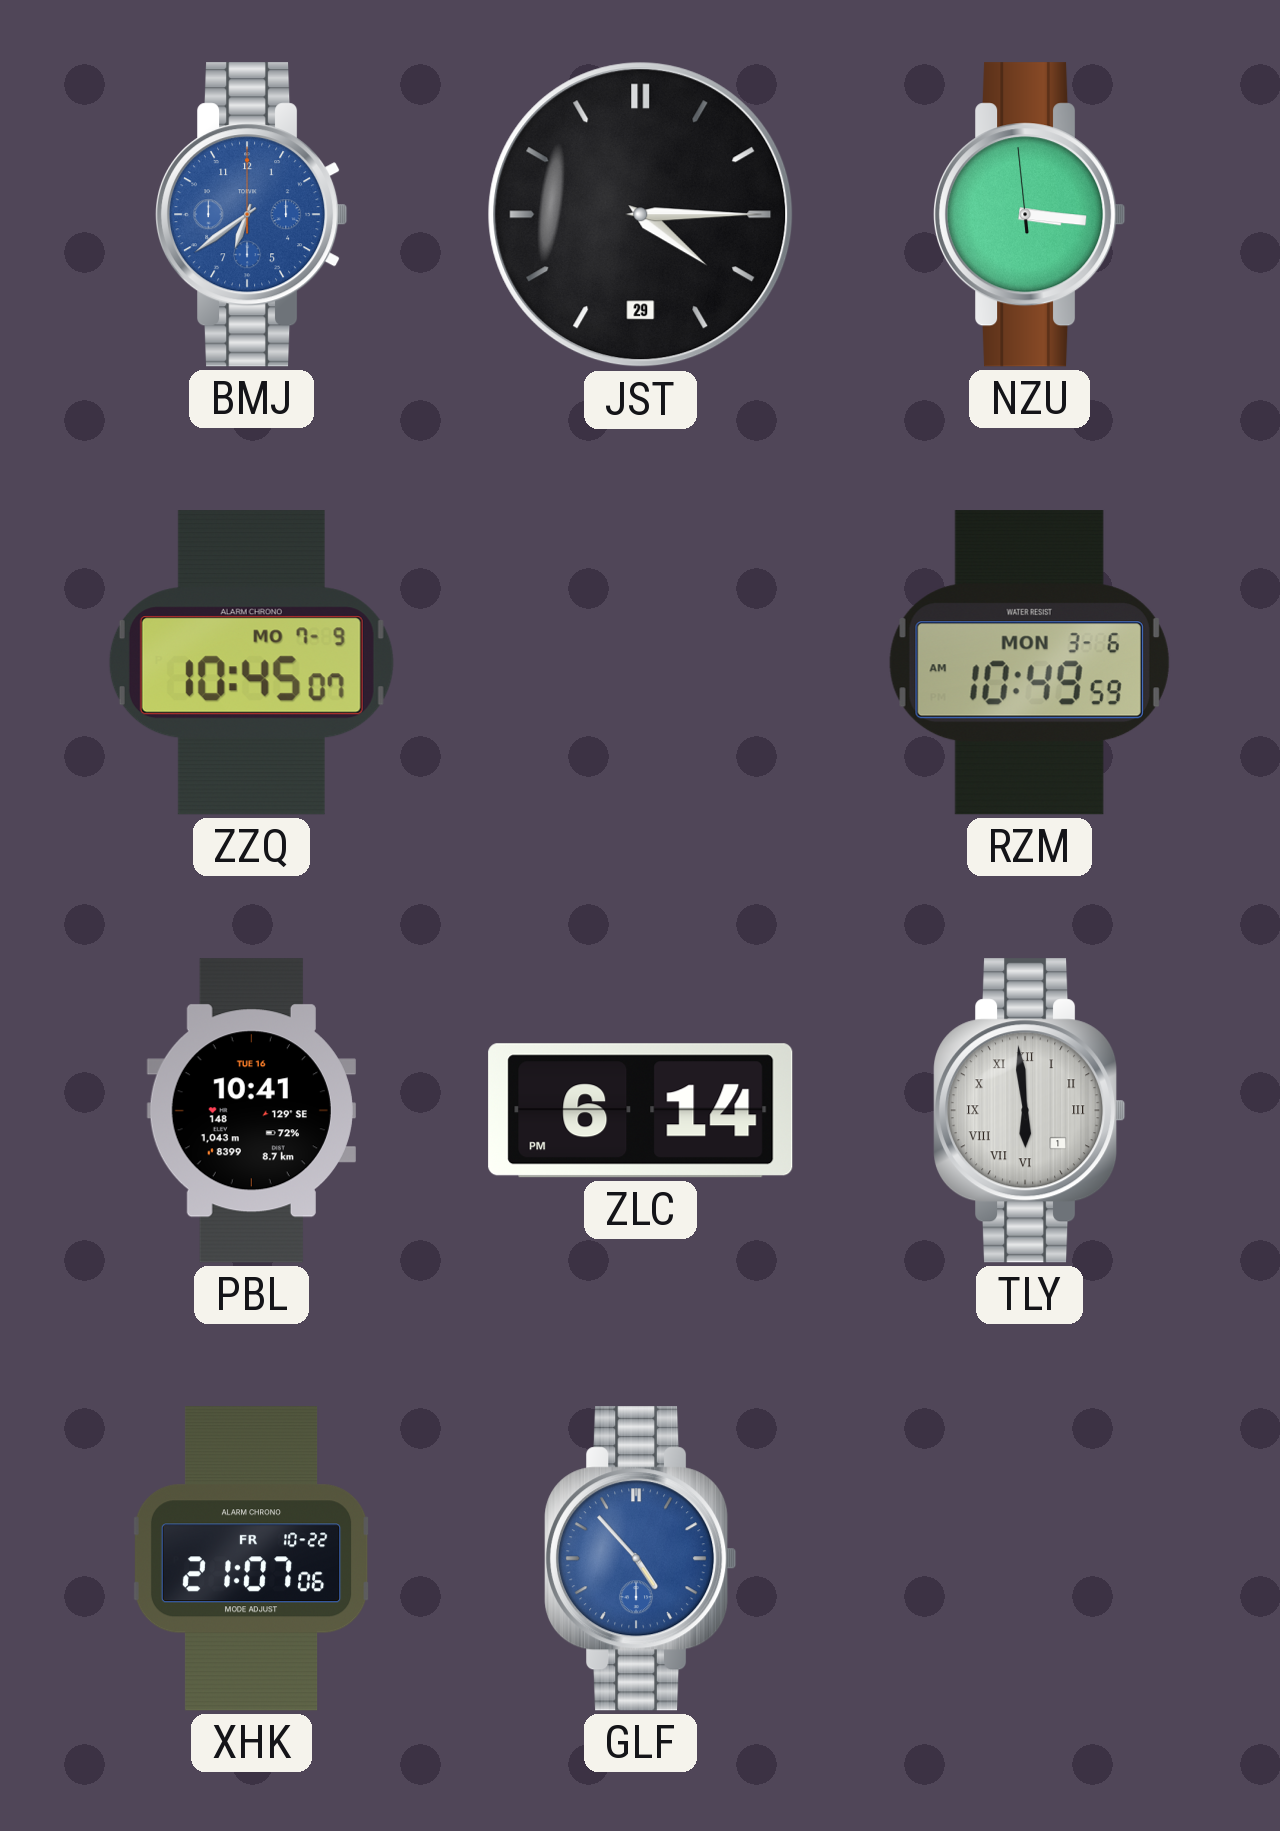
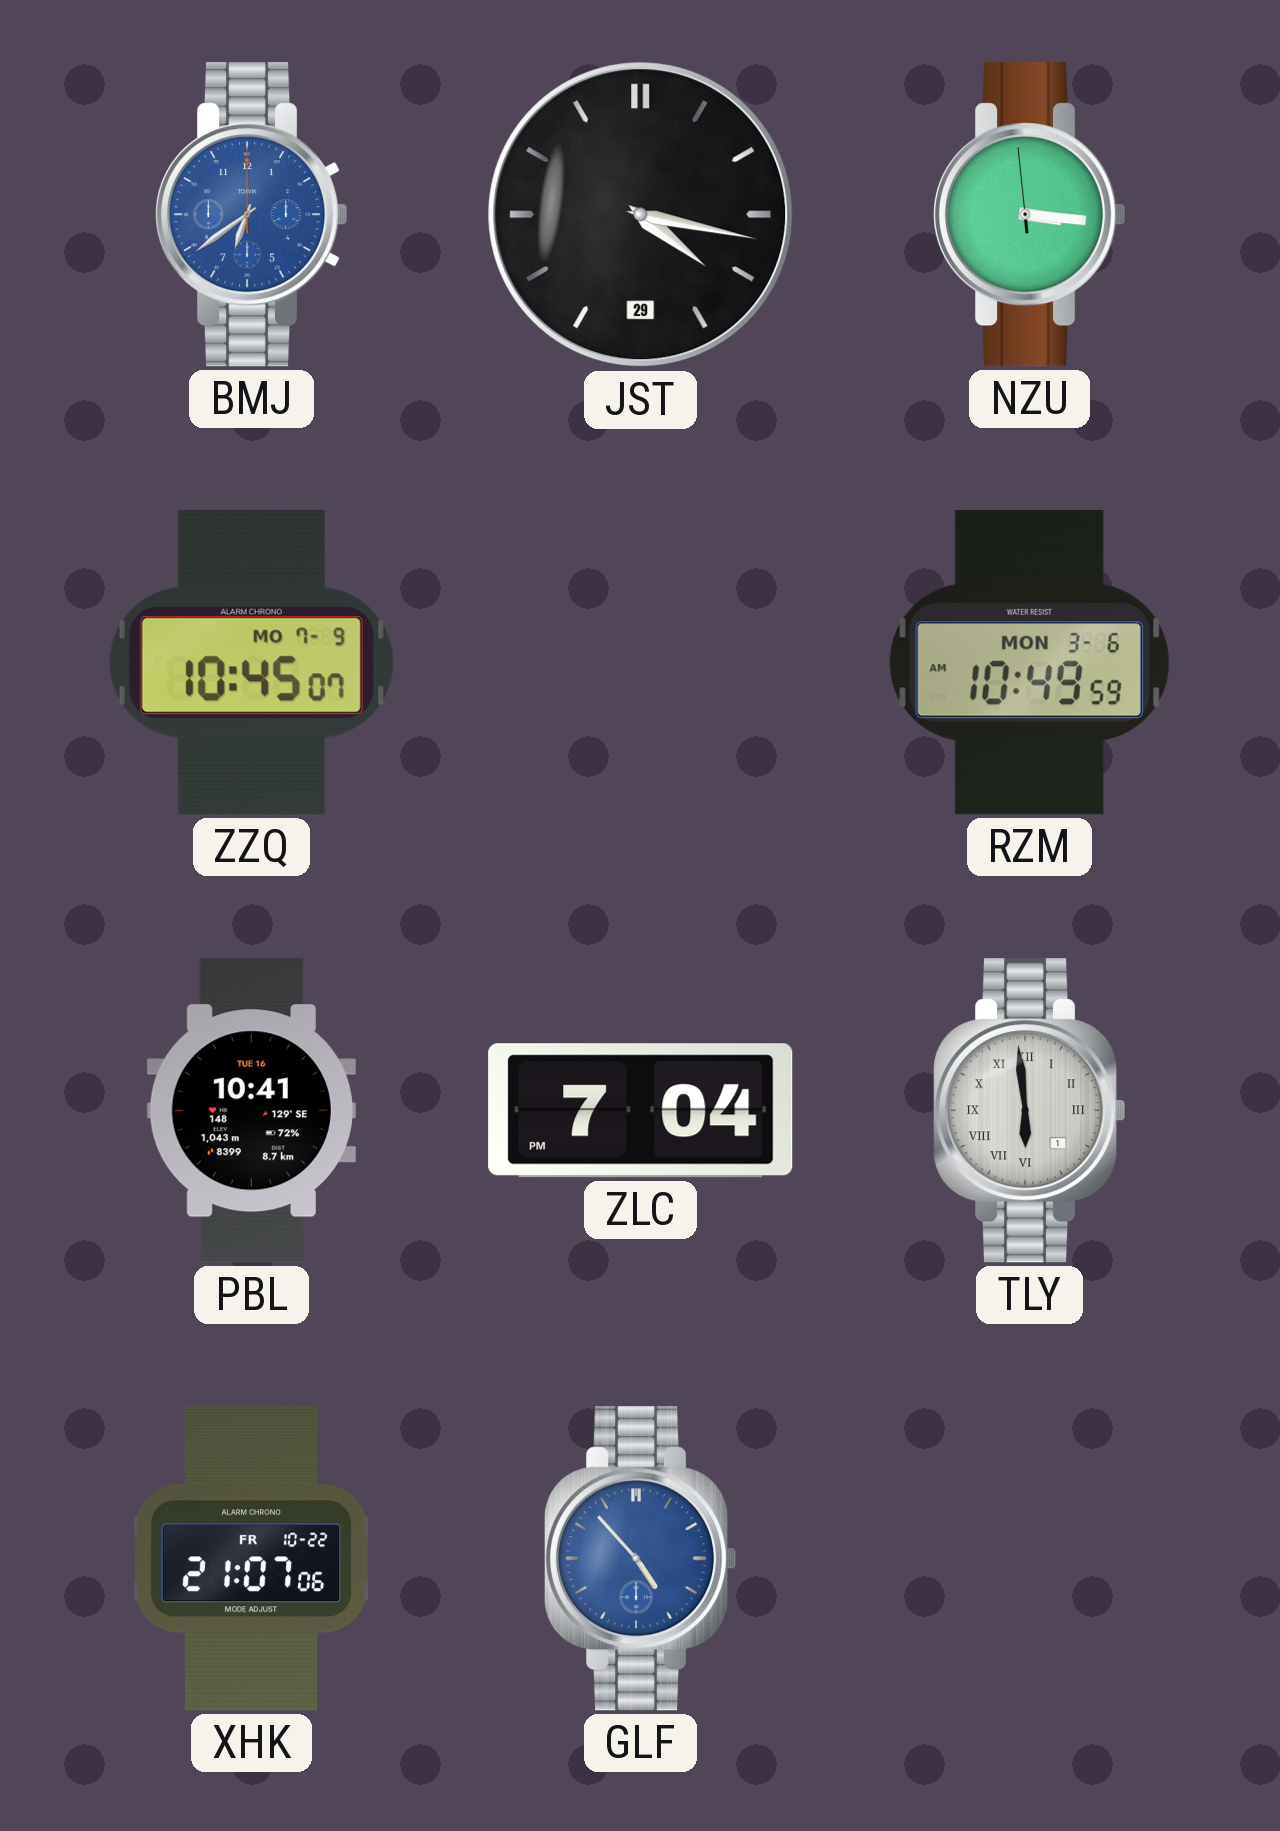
JST: 4:15 -> 4:17
ZLC: 6:14 -> 7:04
